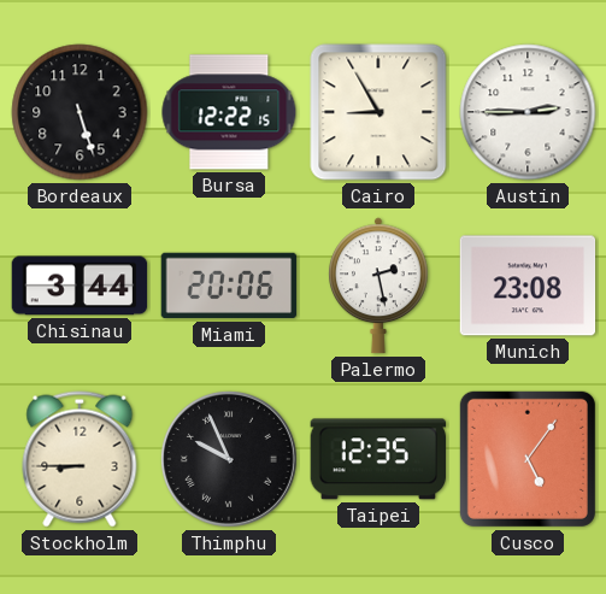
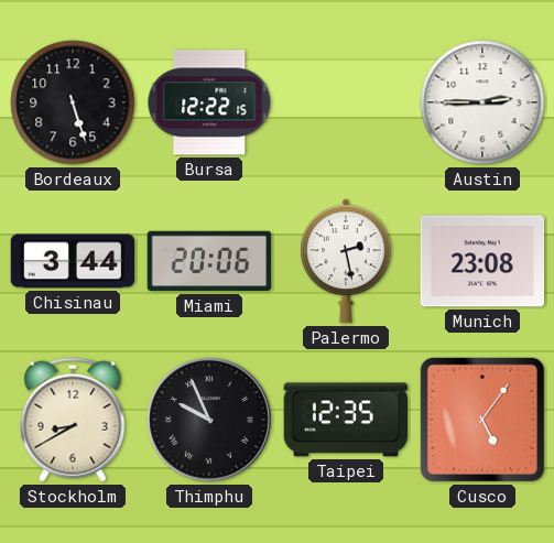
Cairo: 8:55 -> none
Stockholm: 8:45 -> 8:40
